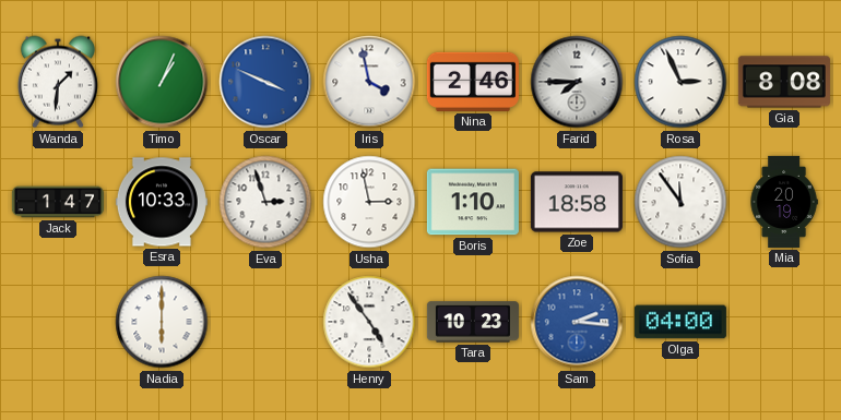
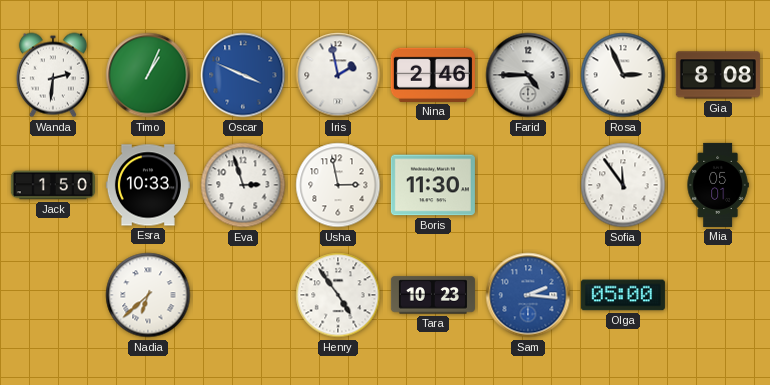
Wanda: 1:31 -> 2:31
Iris: 3:58 -> 1:58
Farid: 7:45 -> 4:45
Jack: 1:47 -> 1:50
Boris: 1:10 -> 11:30
Zoe: 18:58 -> none
Mia: 20:19 -> 05:01
Nadia: 6:00 -> 6:38
Olga: 04:00 -> 05:00
